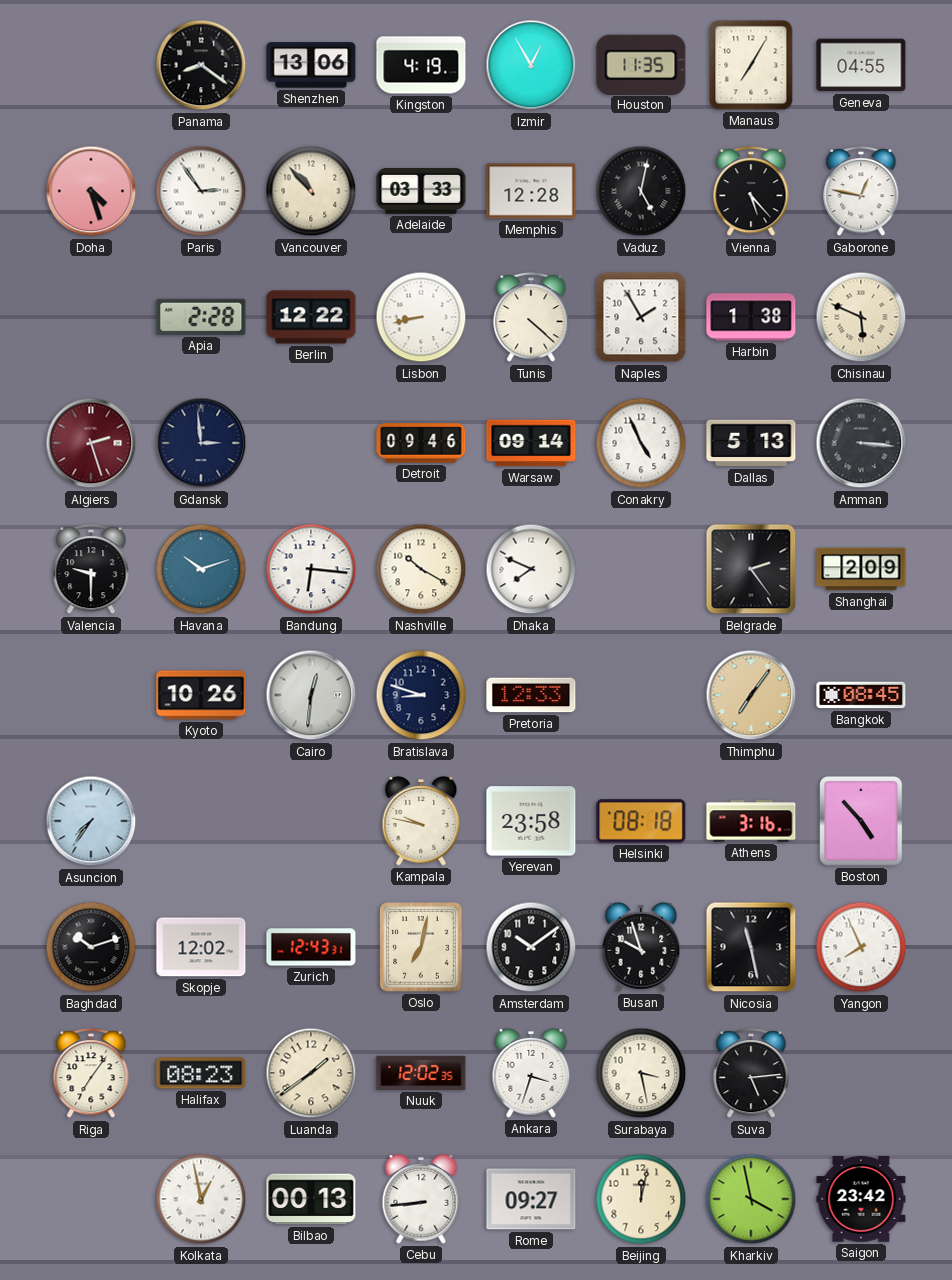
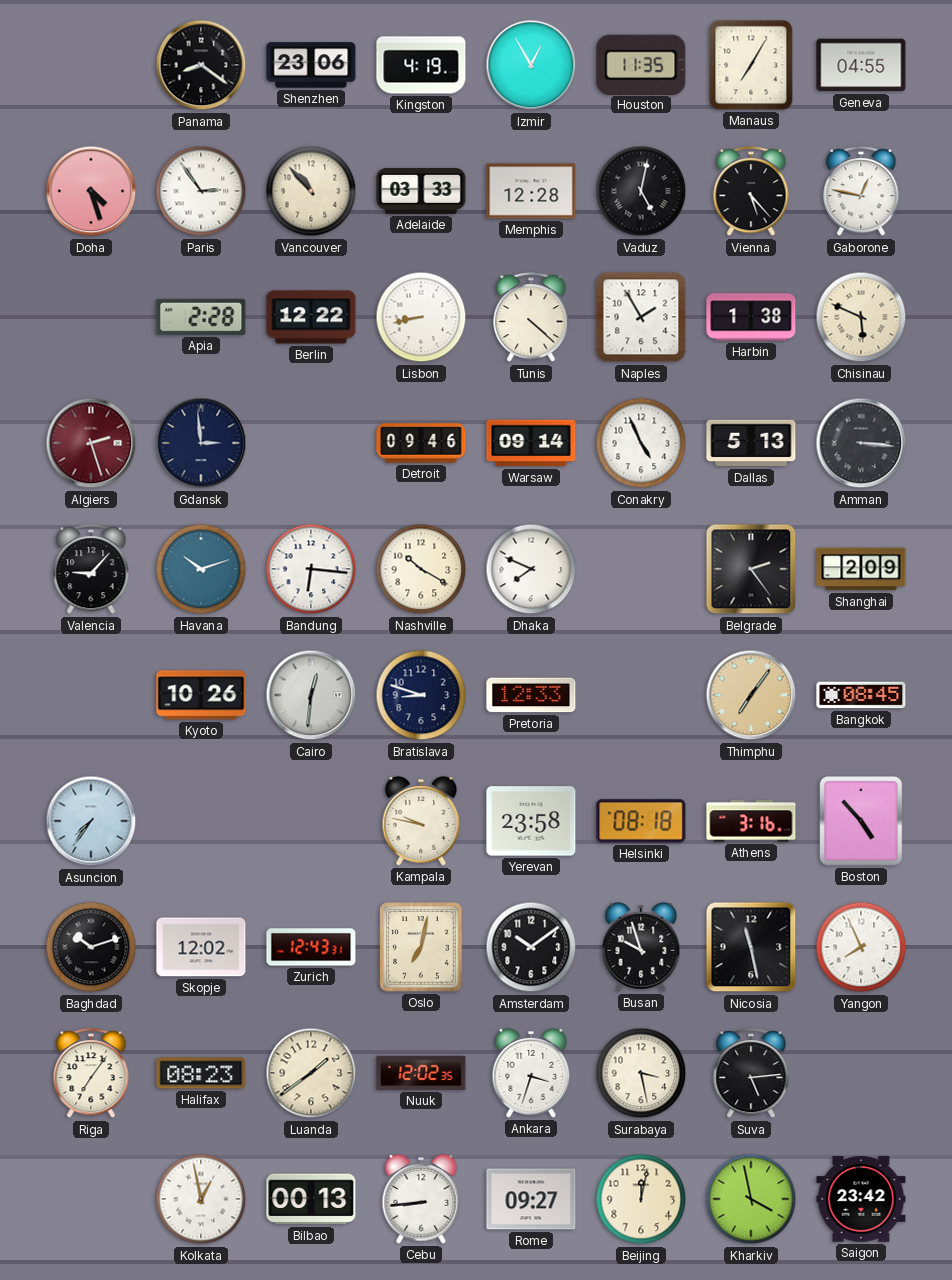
Shenzhen: 13:06 -> 23:06
Valencia: 9:30 -> 9:07
